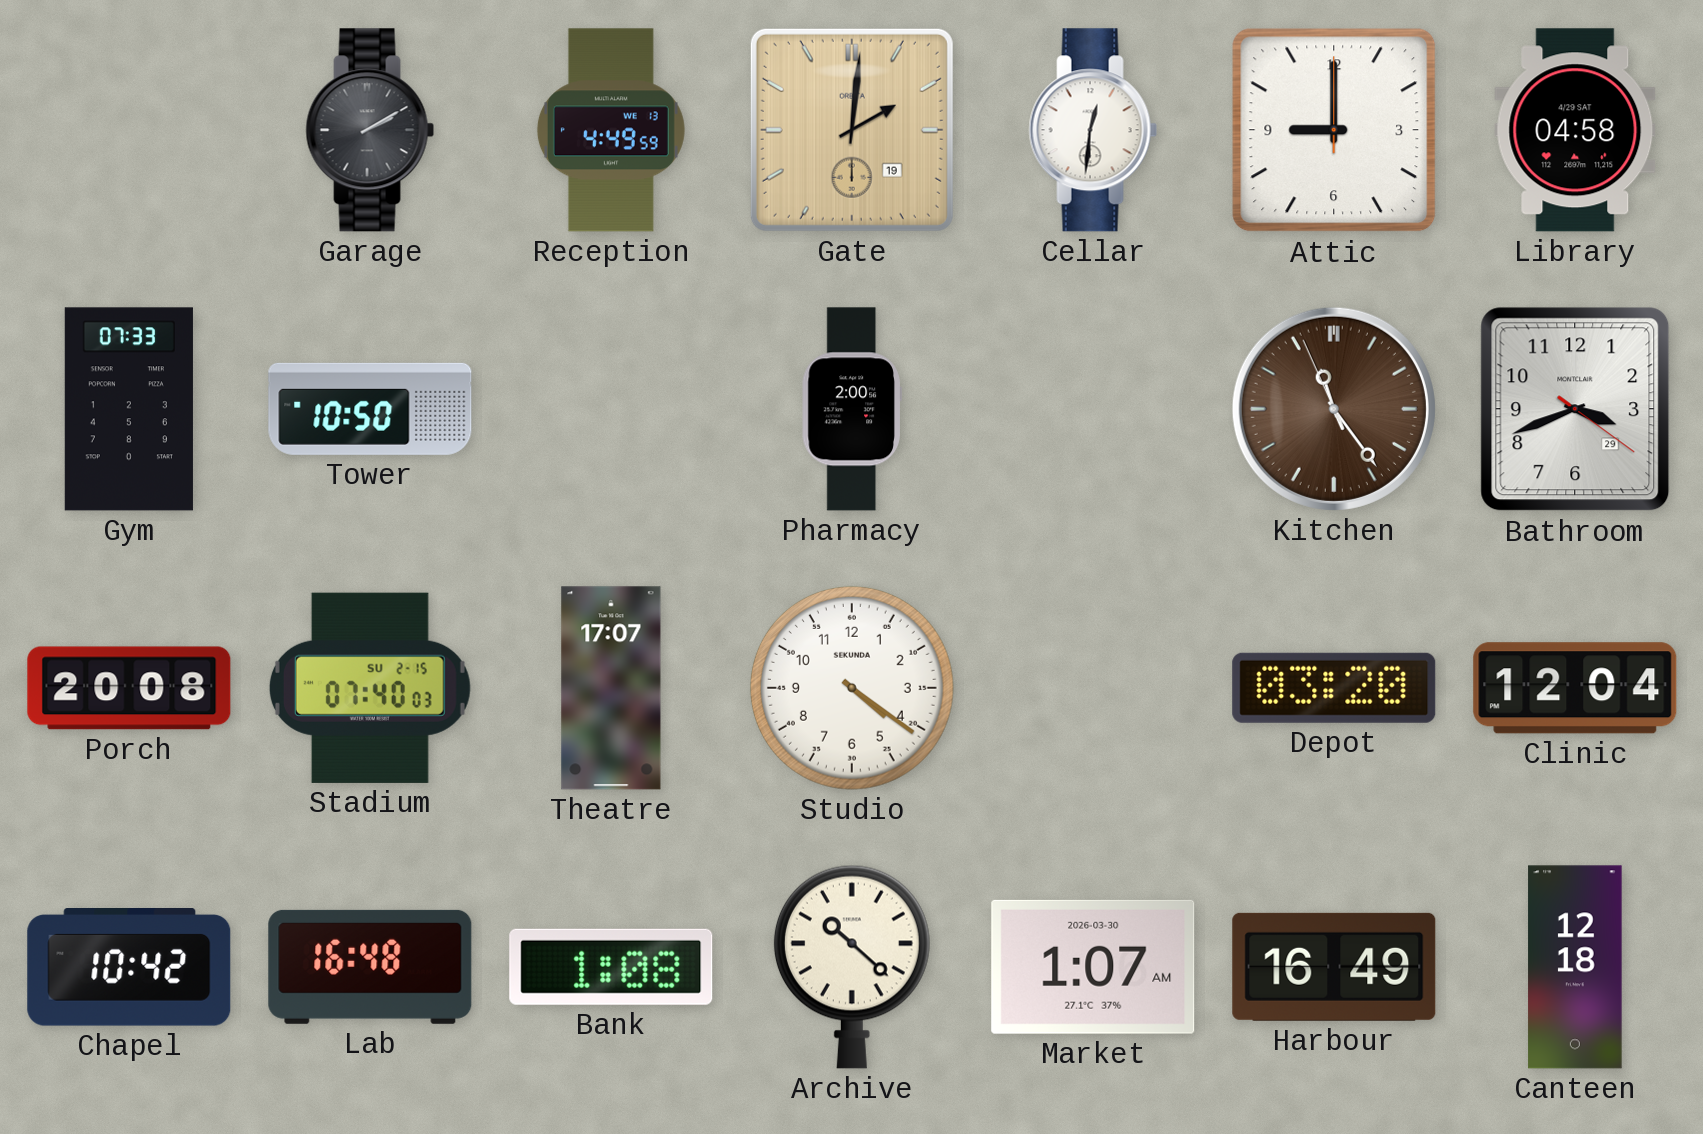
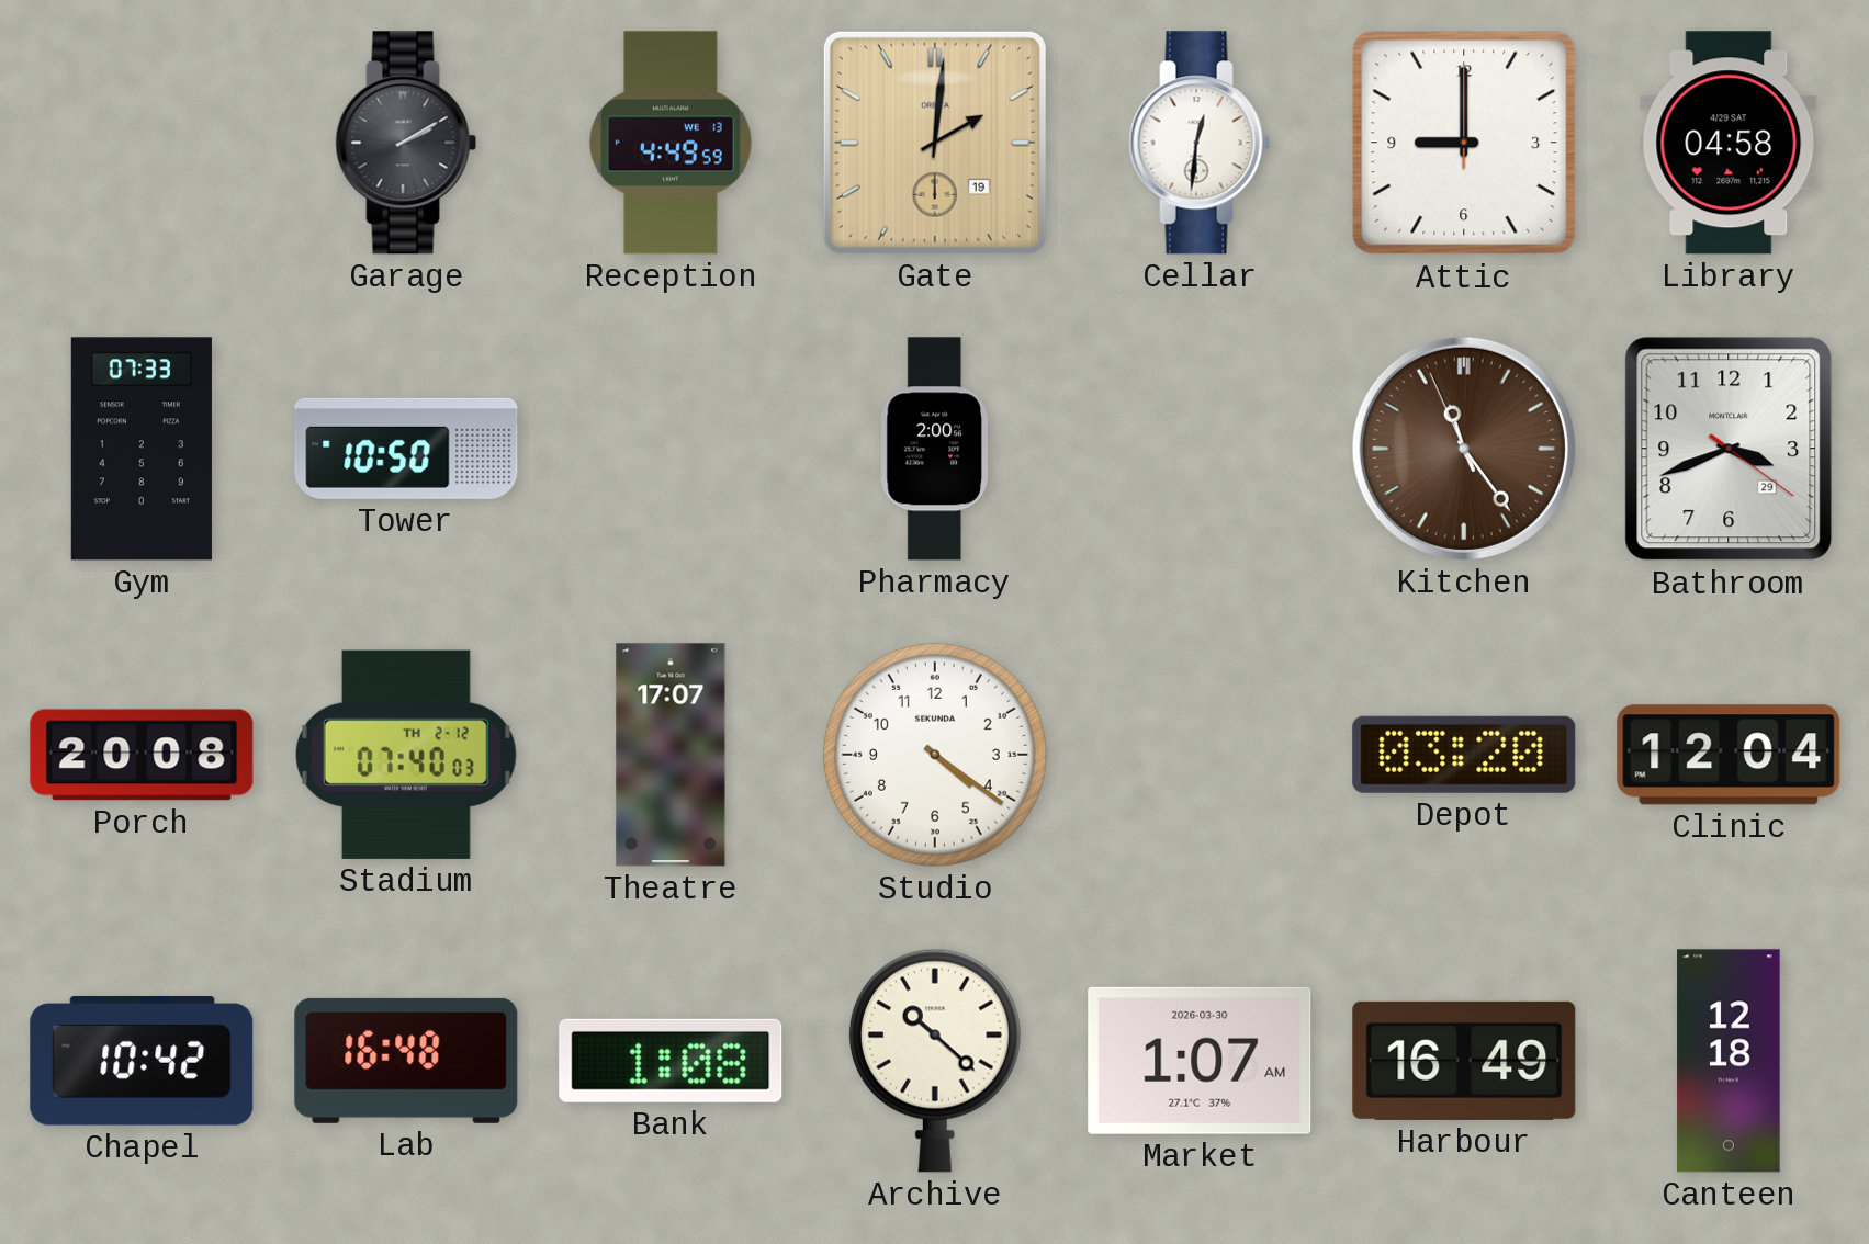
Stadium date: SU 2-15 -> TH 2-12
